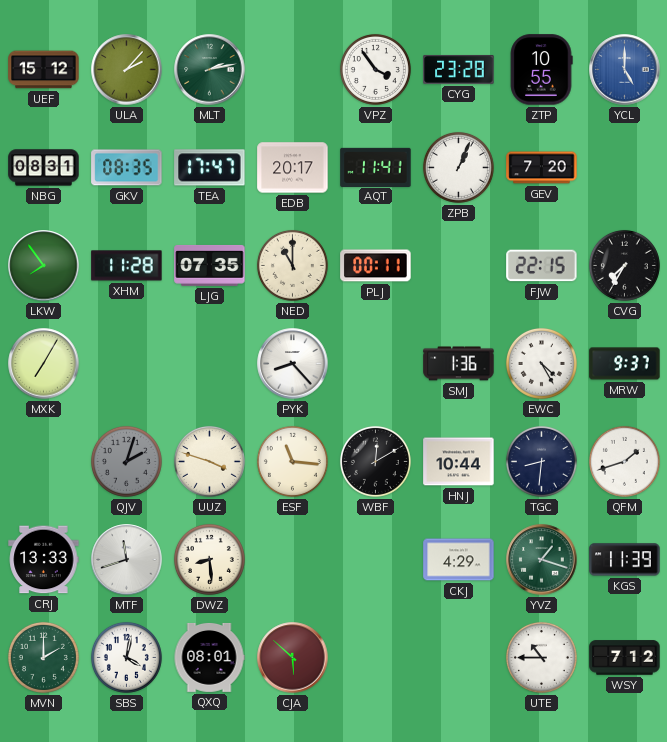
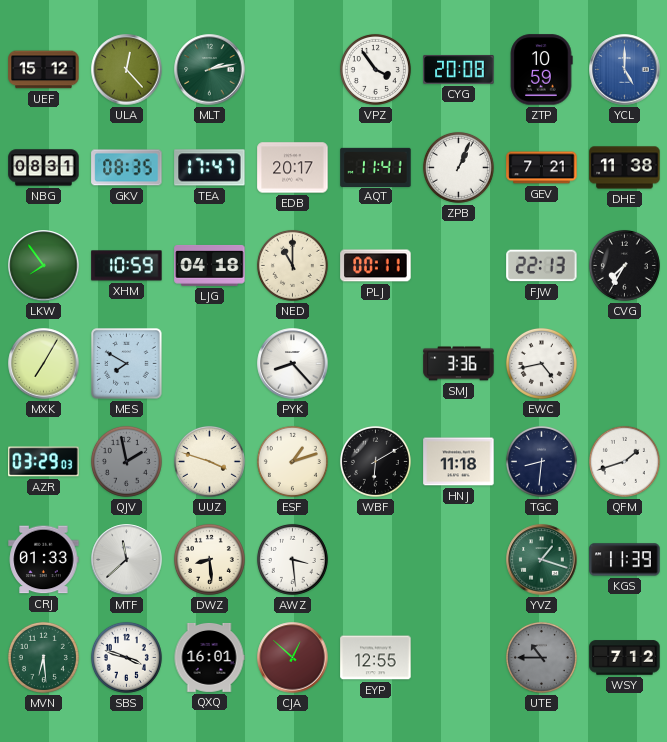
ULA: 2:07 -> 12:23
CYG: 23:28 -> 20:08
ZTP: 10:55 -> 10:59
GEV: 7:20 -> 7:21
DHE: none -> 11:38
XHM: 11:28 -> 10:59
LJG: 07:35 -> 04:18
FJW: 22:15 -> 22:13
MES: none -> 7:50
SMJ: 1:36 -> 3:36
EWC: 4:25 -> 4:43
MRW: 9:37 -> none
AZR: none -> 03:29
QJV: 2:03 -> 1:58
ESF: 11:16 -> 1:12
WBF: 12:10 -> 6:10
HNJ: 10:44 -> 11:18
CRJ: 13:33 -> 01:33
MTF: 11:42 -> 11:38
AWZ: none -> 3:29
CKJ: 4:29 -> none
MVN: 2:00 -> 6:29
SBS: 4:02 -> 3:48
QXQ: 08:01 -> 16:01
CJA: 5:52 -> 12:52
EYP: none -> 12:55
UTE dial: white -> grey
